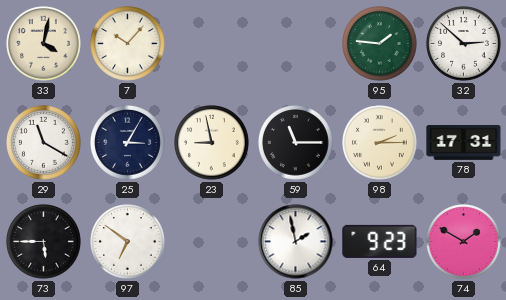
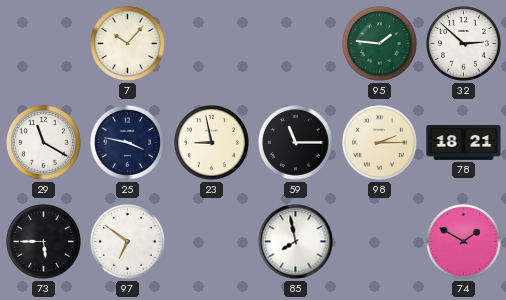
33: 4:02 -> none
25: 3:05 -> 3:47
78: 17:31 -> 18:21
85: 1:58 -> 7:58
64: 9:23 -> none
